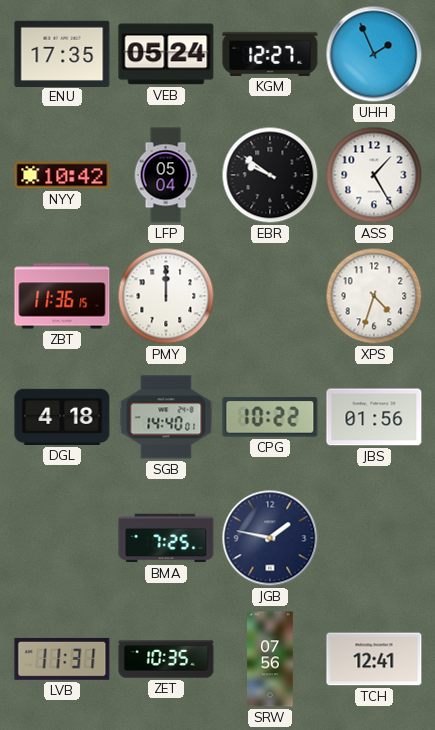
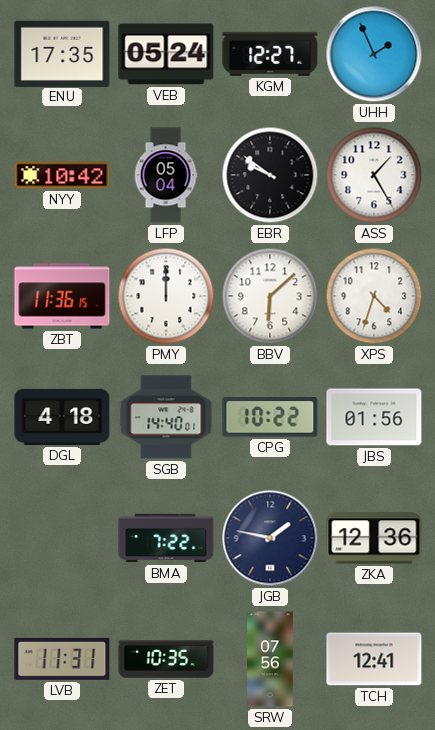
BBV: none -> 6:08
BMA: 7:25 -> 7:22
ZKA: none -> 12:36
